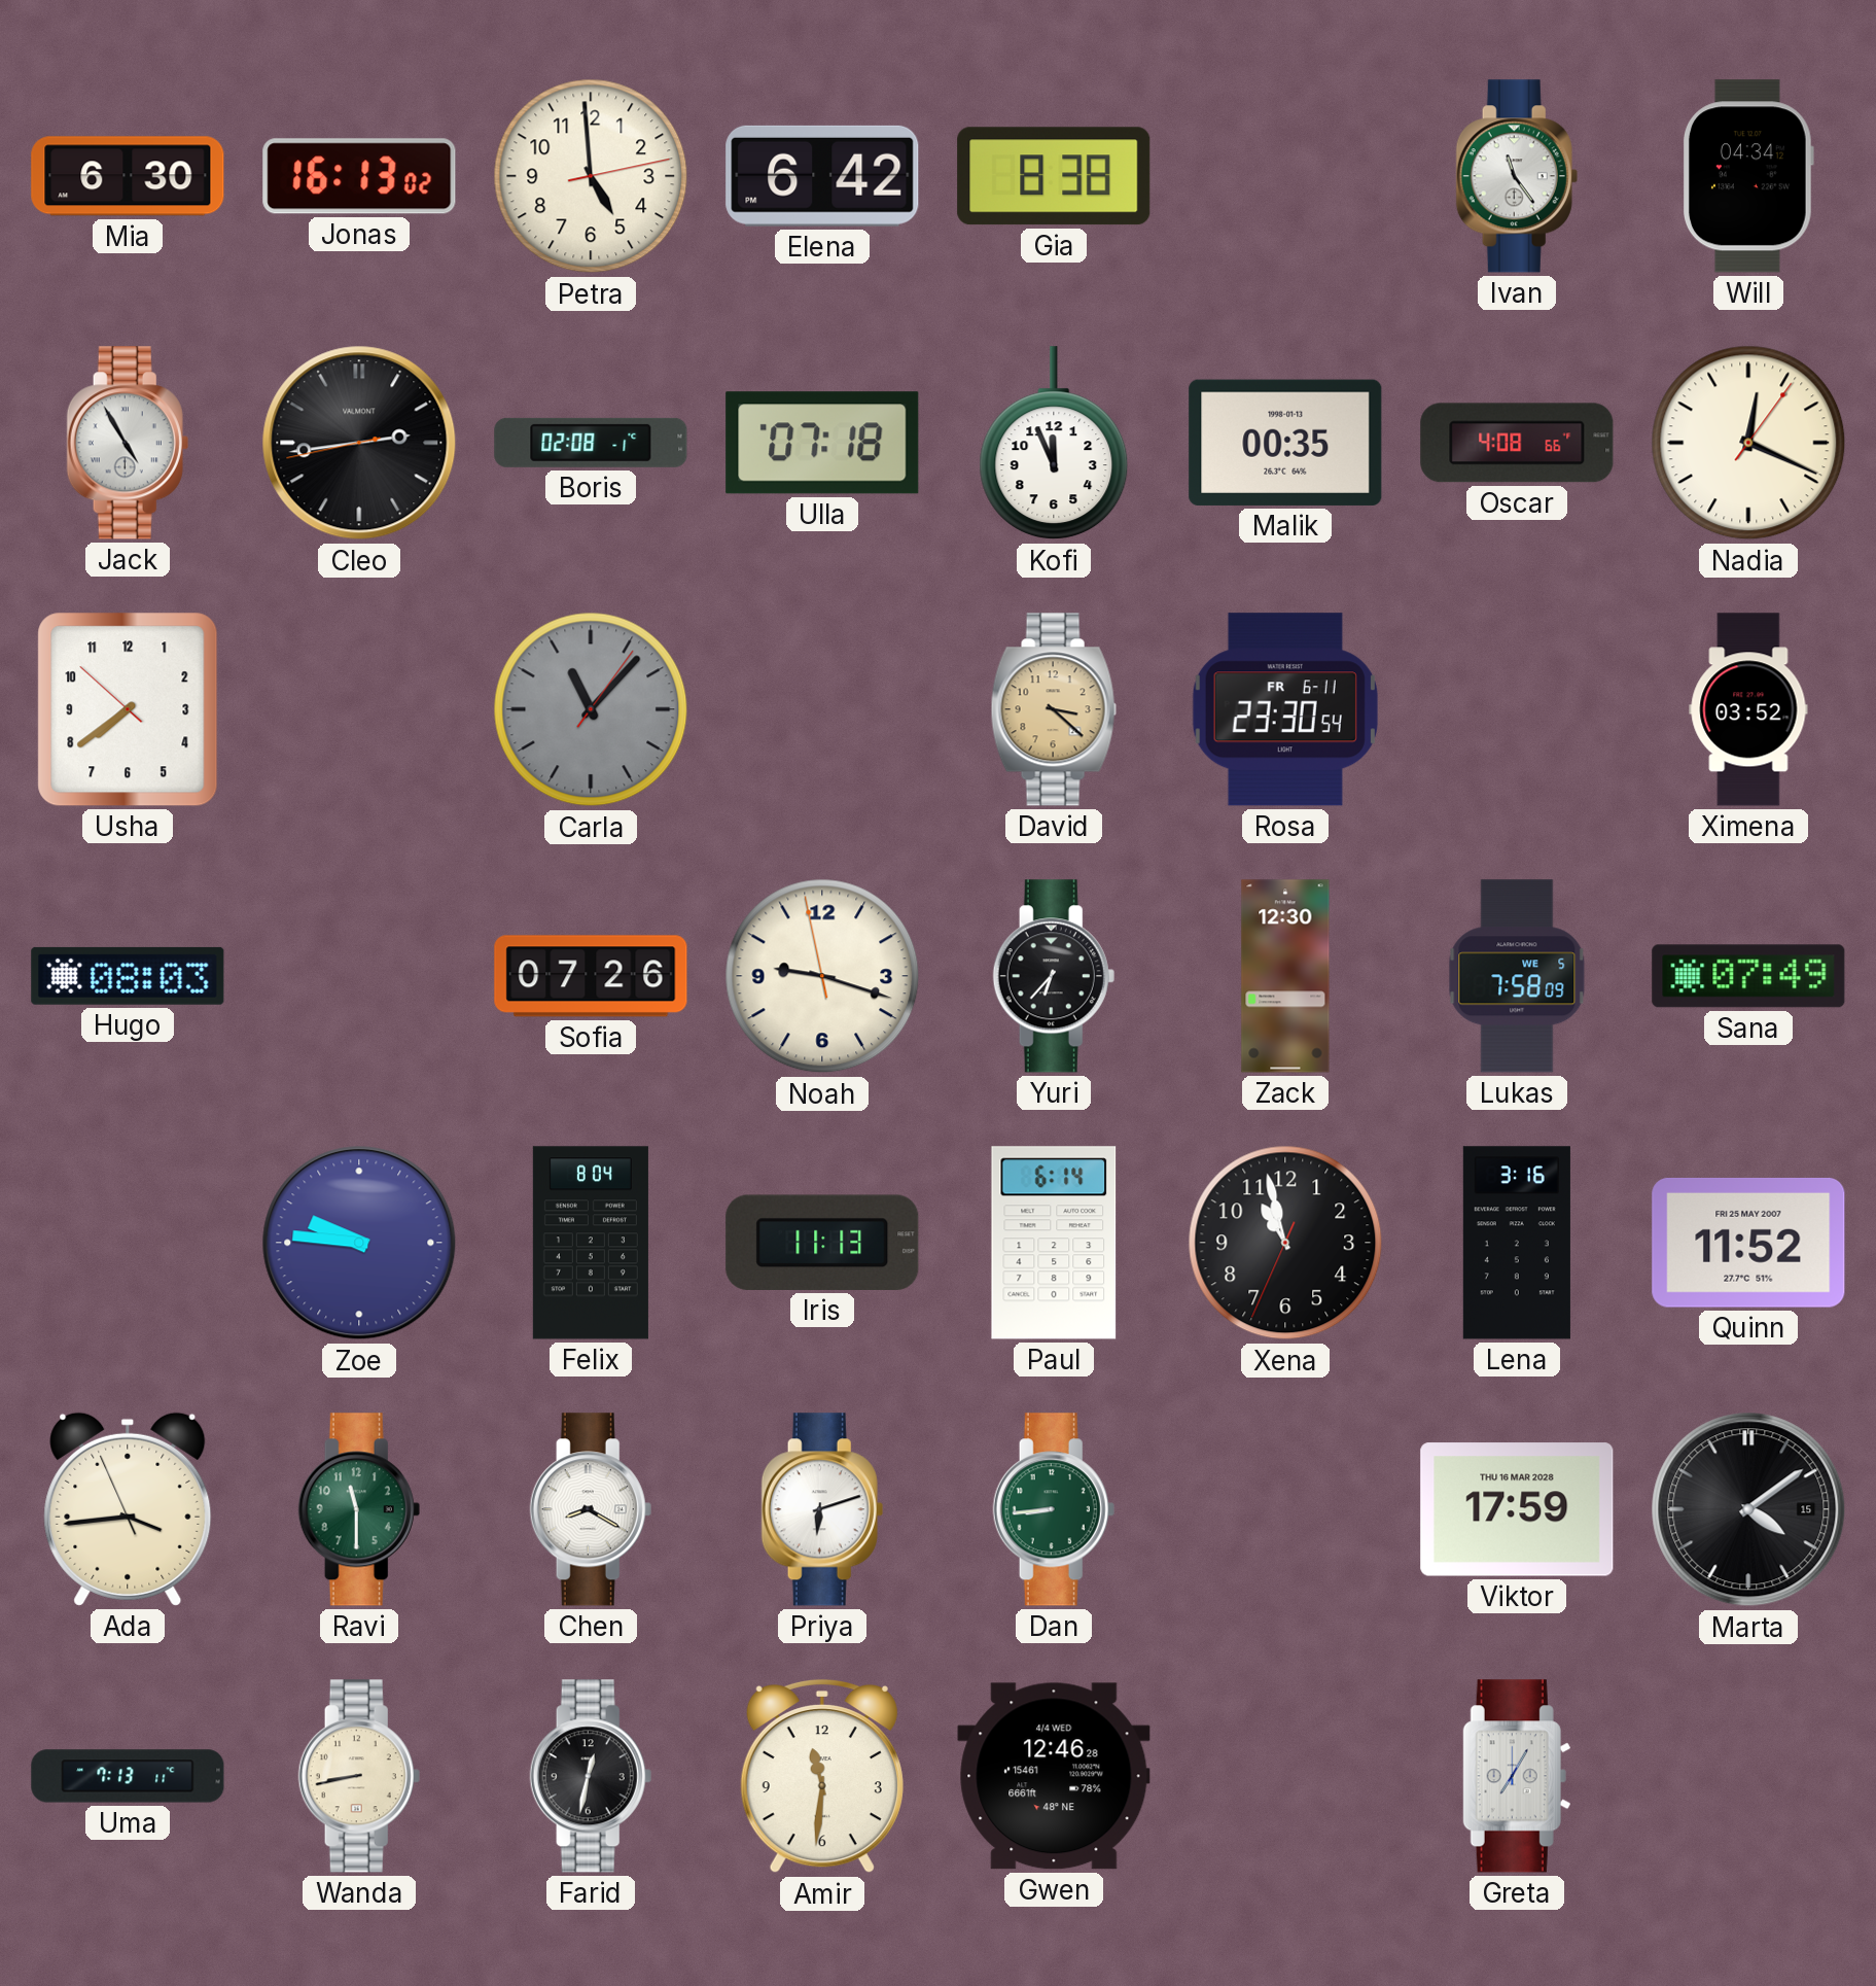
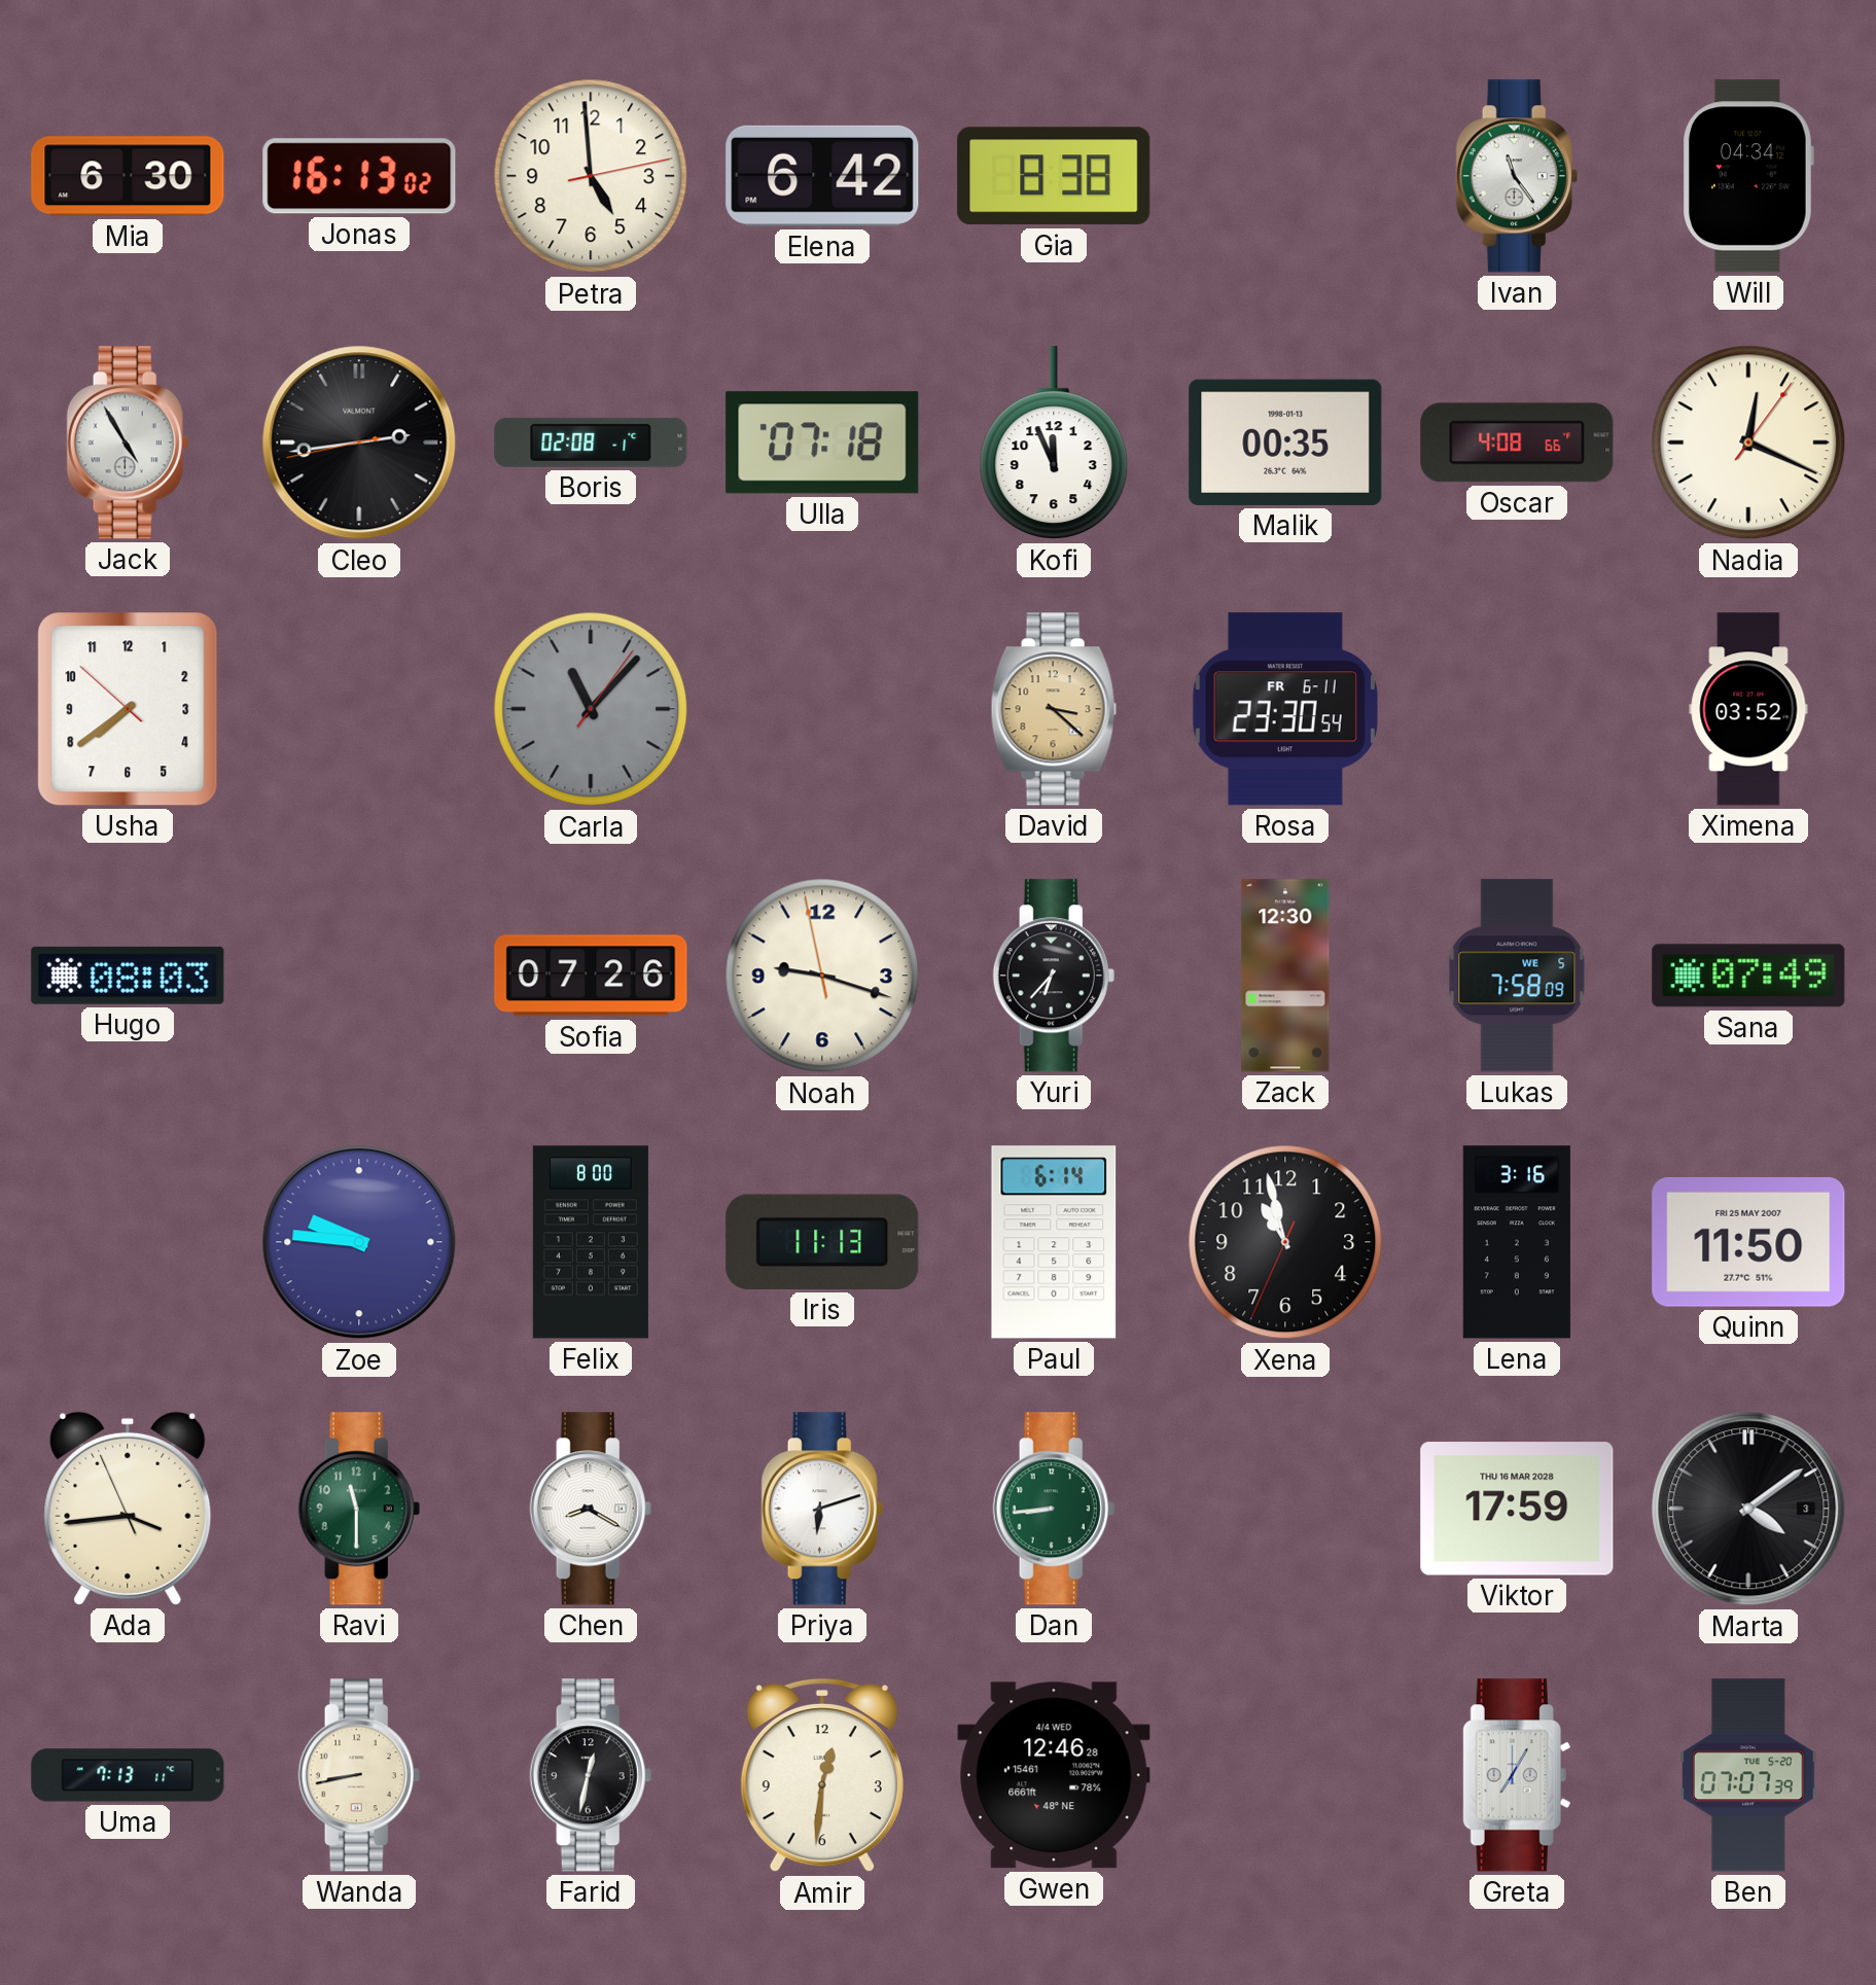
Felix: 8:04 -> 8:00
Quinn: 11:52 -> 11:50
Marta date: 15 -> 3
Amir: 11:31 -> 12:31
Ben: none -> 07:07
